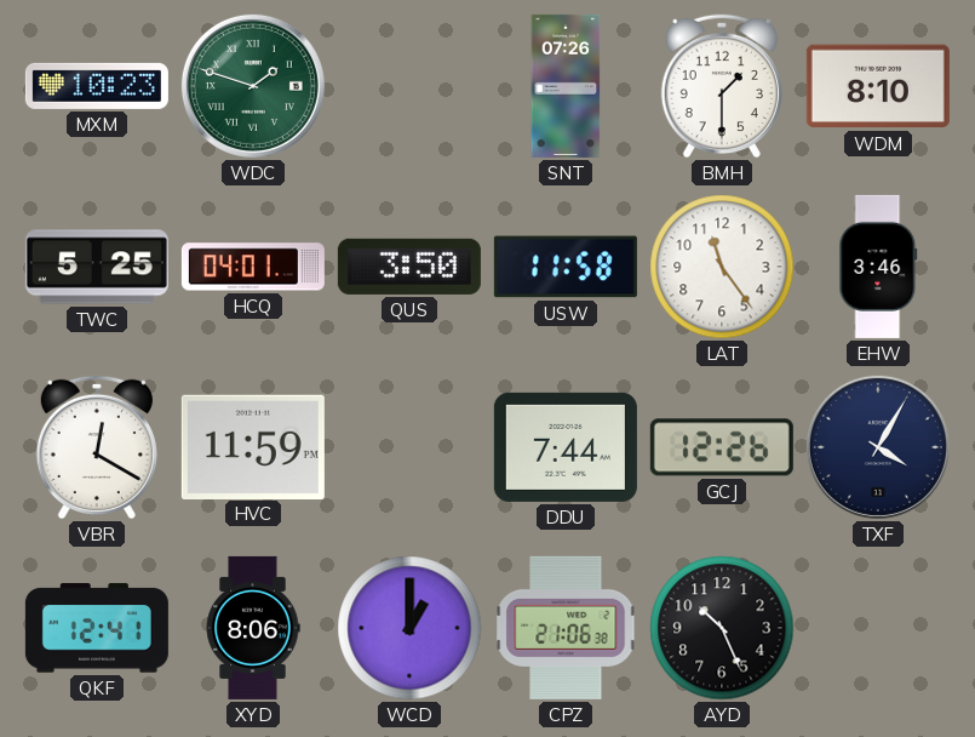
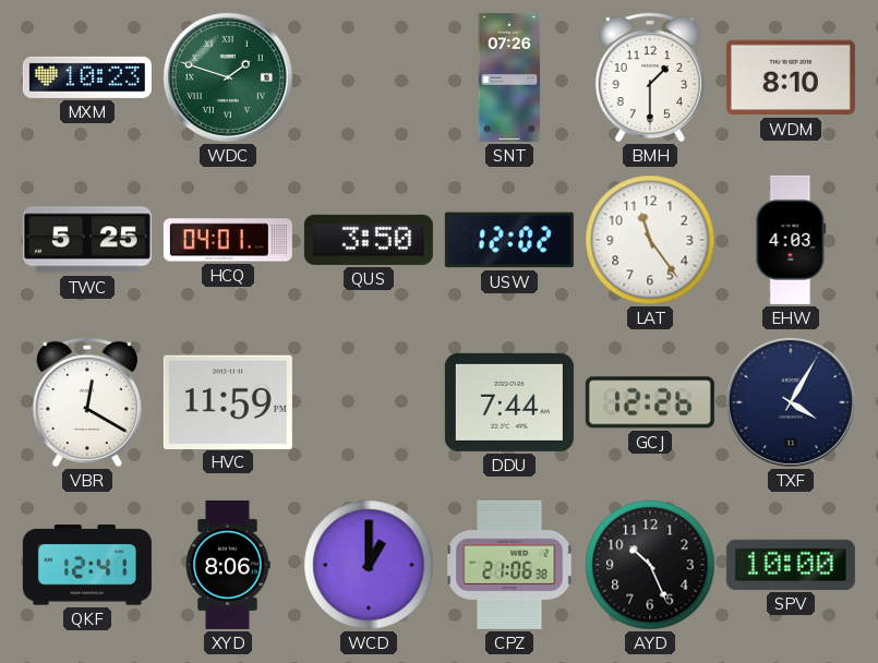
USW: 11:58 -> 12:02
EHW: 3:46 -> 4:03
SPV: none -> 10:00
